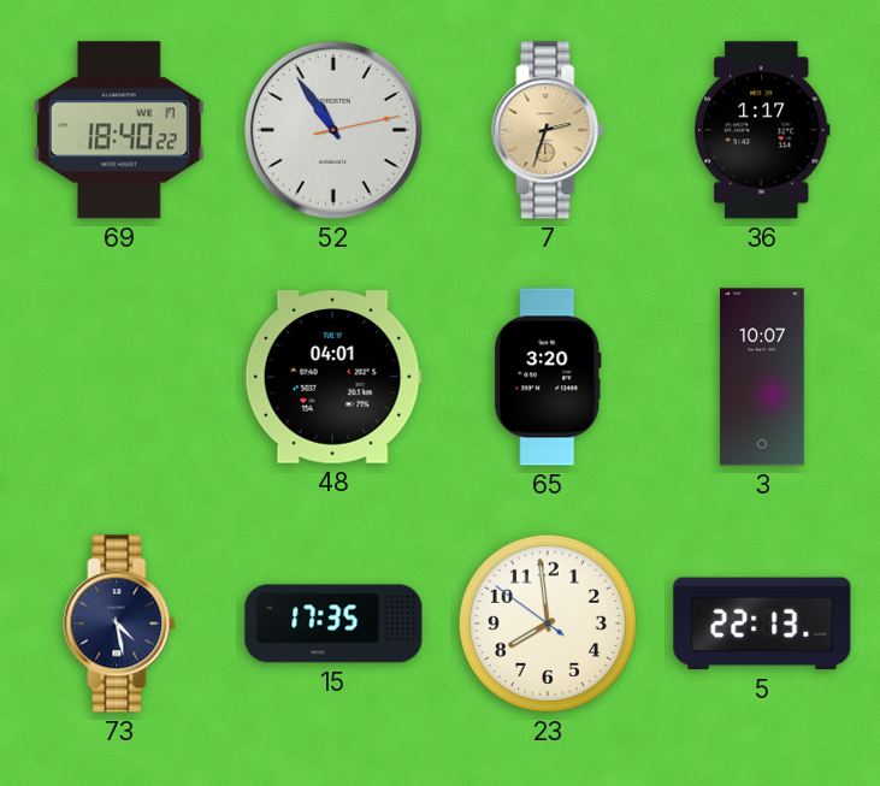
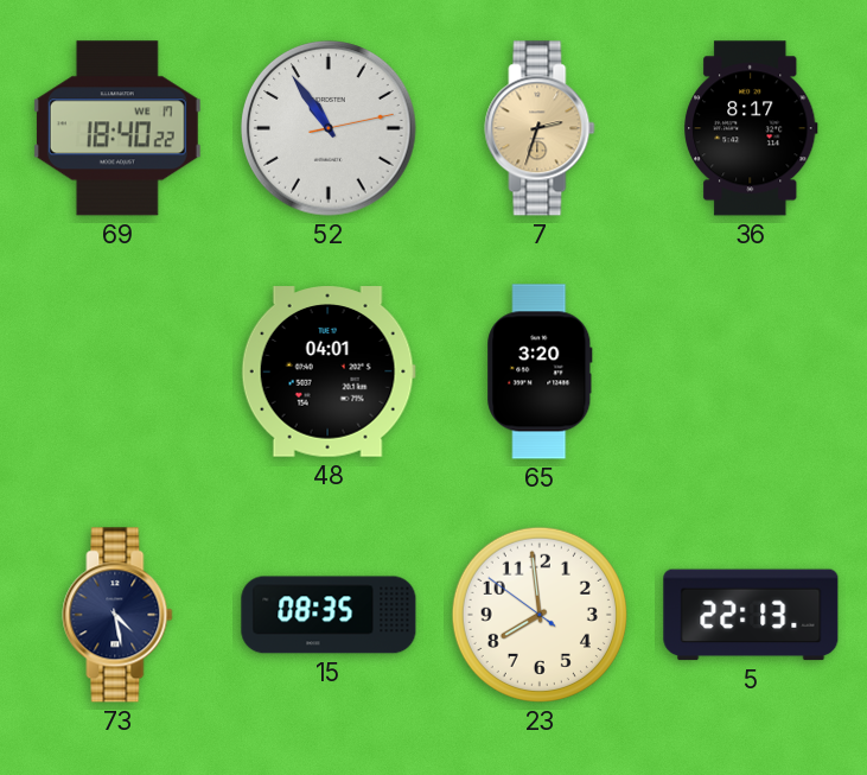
36: 1:17 -> 8:17
3: 10:07 -> none
15: 17:35 -> 08:35
